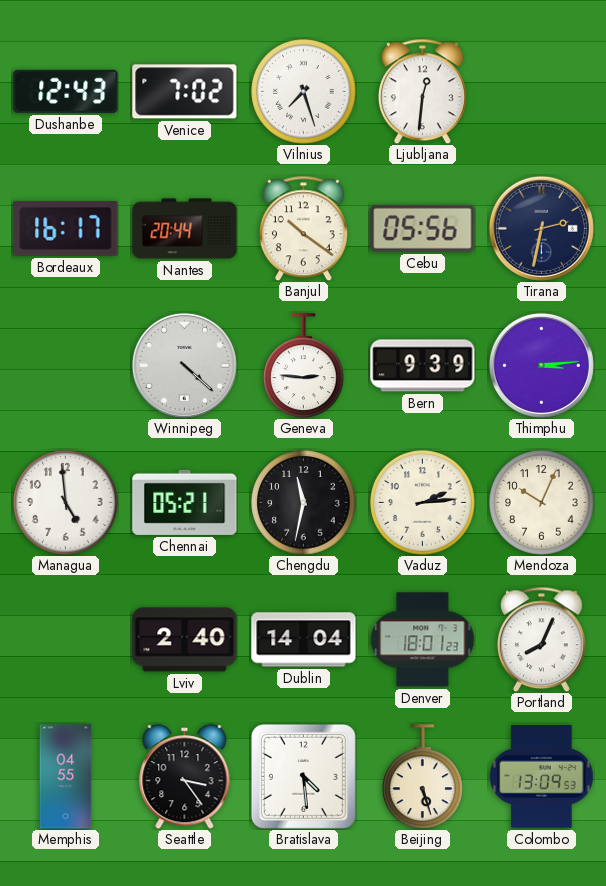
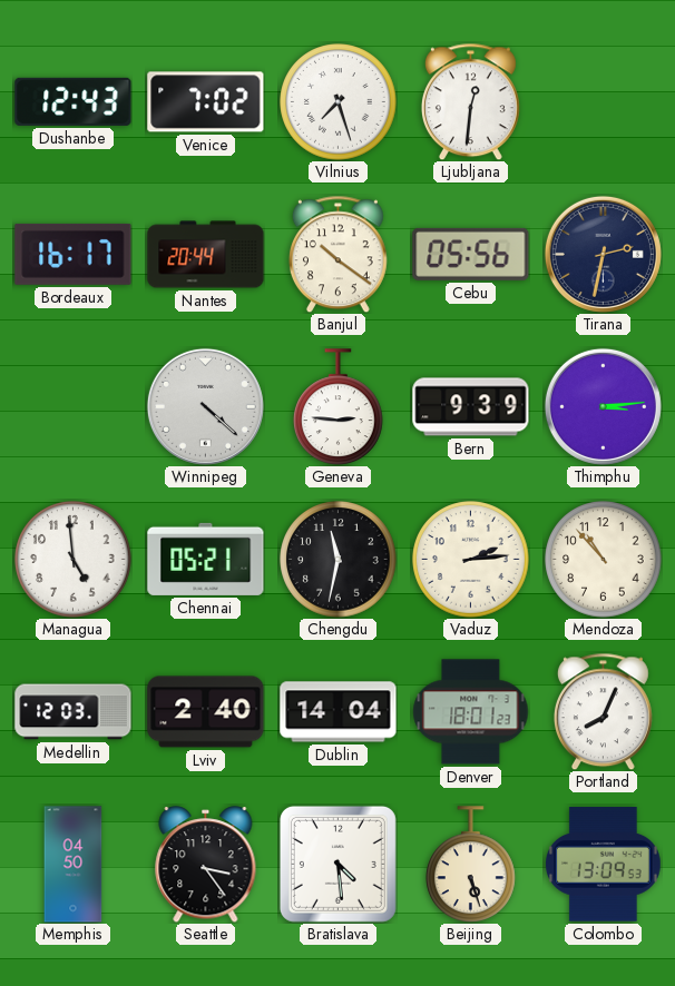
Mendoza: 10:04 -> 10:53
Medellin: none -> 12:03
Memphis: 04:55 -> 04:50
